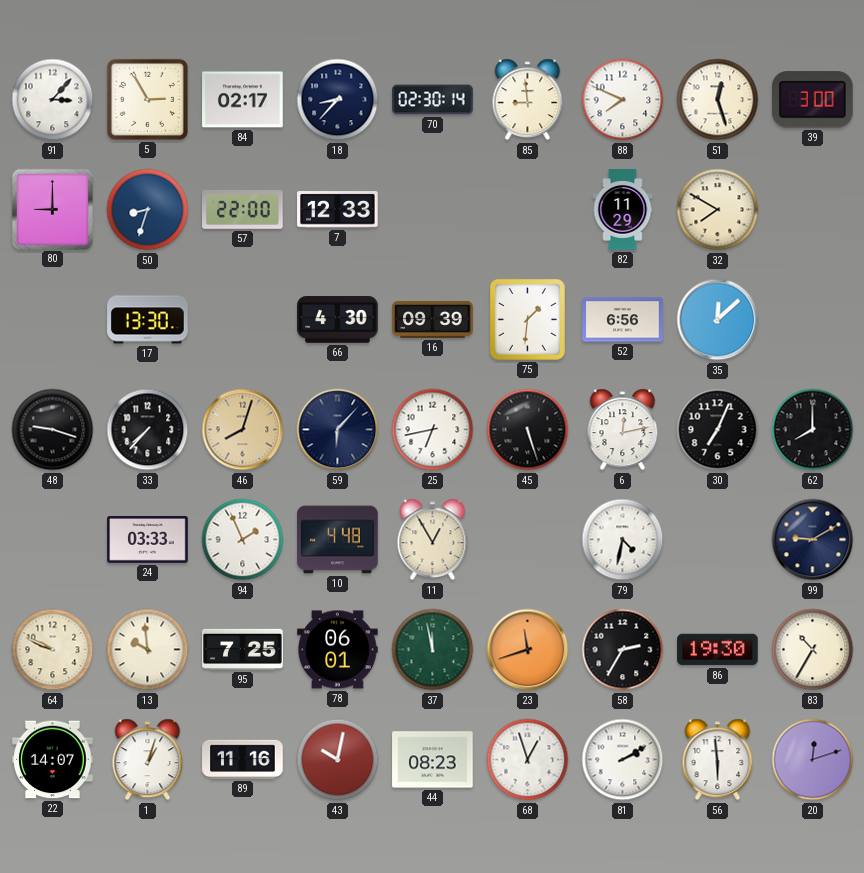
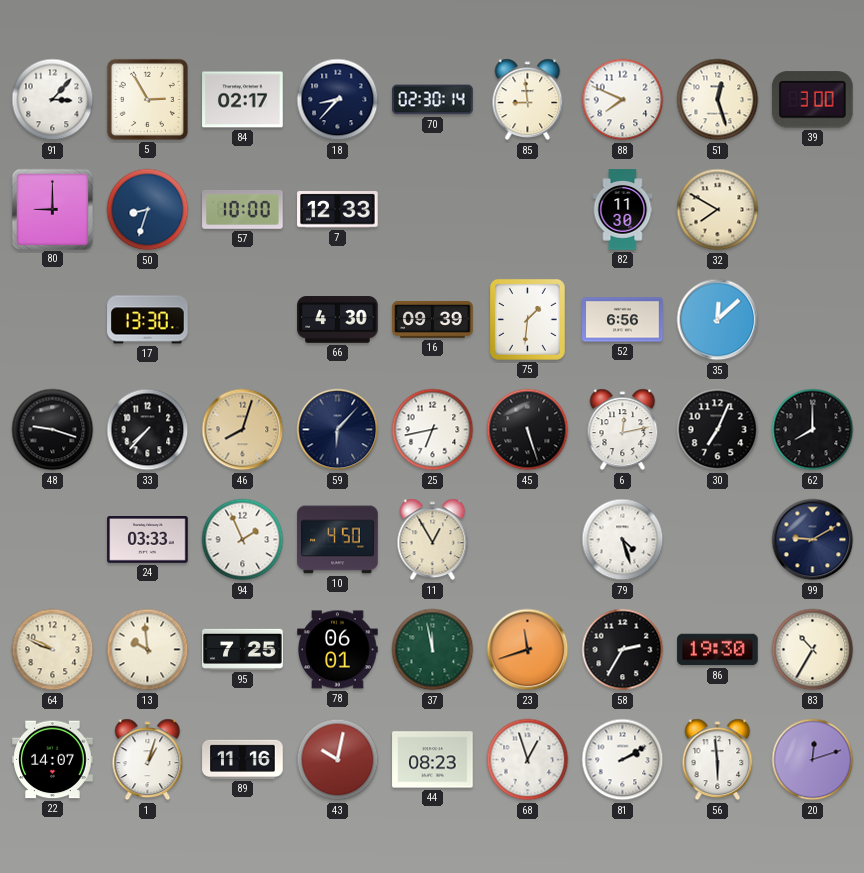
57: 22:00 -> 10:00
82: 11:29 -> 11:30
10: 4:48 -> 4:50
79: 4:32 -> 4:27
